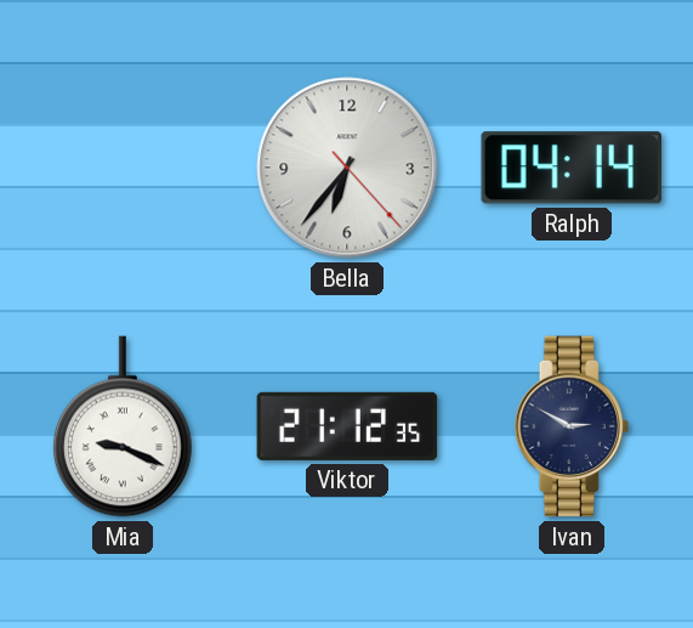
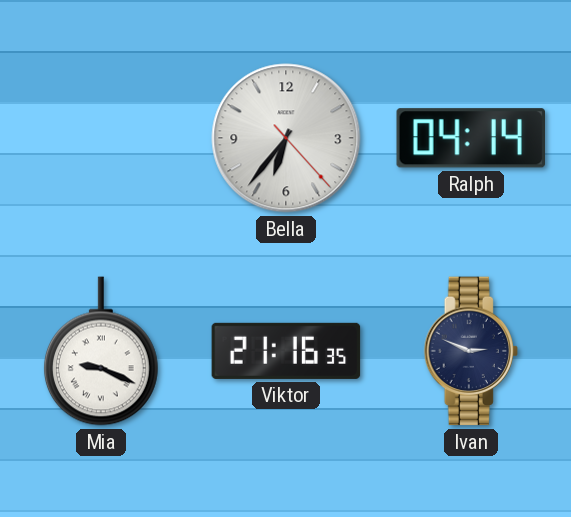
Viktor: 21:12 -> 21:16
Ivan: 2:50 -> 2:49
